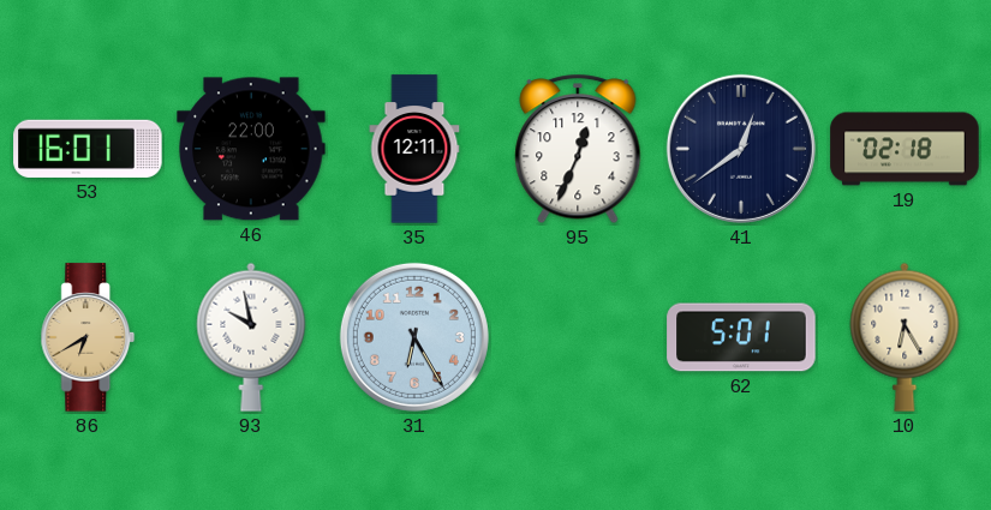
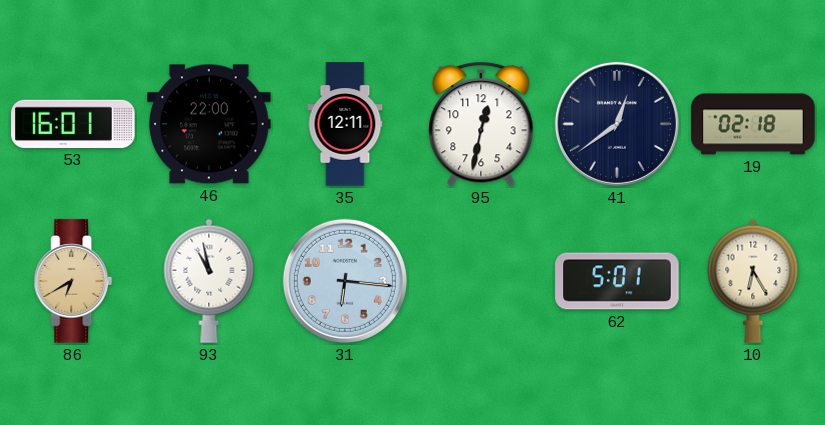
95: 12:34 -> 12:32
93: 9:58 -> 10:58
31: 6:25 -> 6:16
